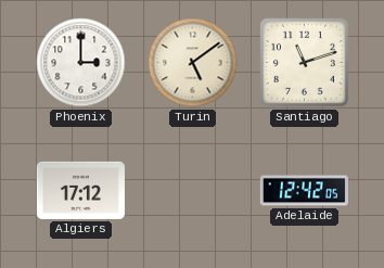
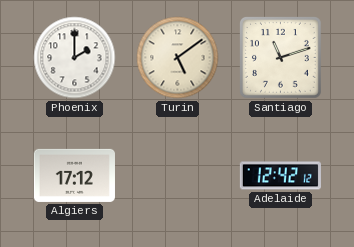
Phoenix: 3:00 -> 2:00
Adelaide: 12:42:05 -> 12:42:12
